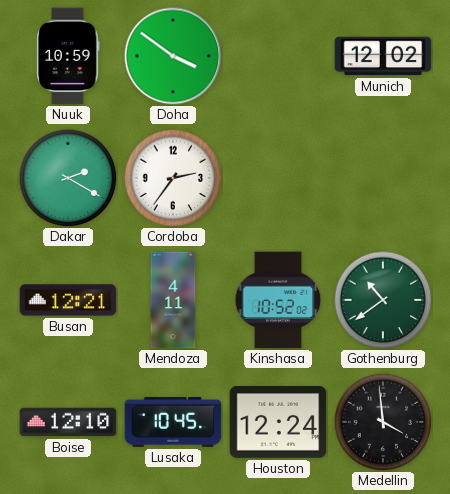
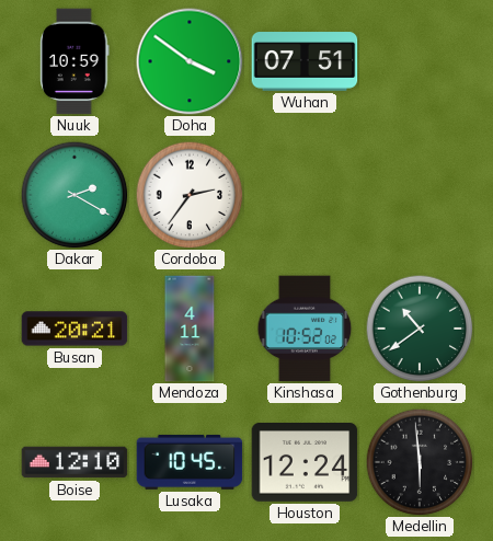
Wuhan: none -> 07:51
Munich: 12:02 -> none
Busan: 12:21 -> 20:21
Medellin: 3:59 -> 5:59
